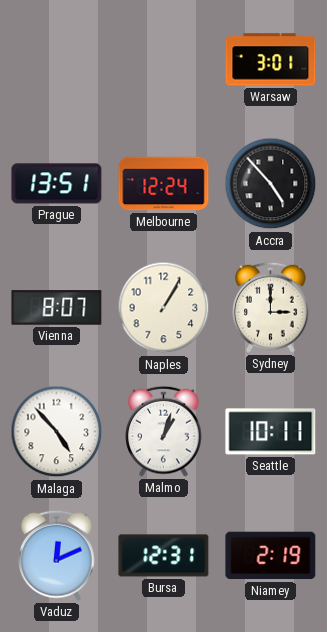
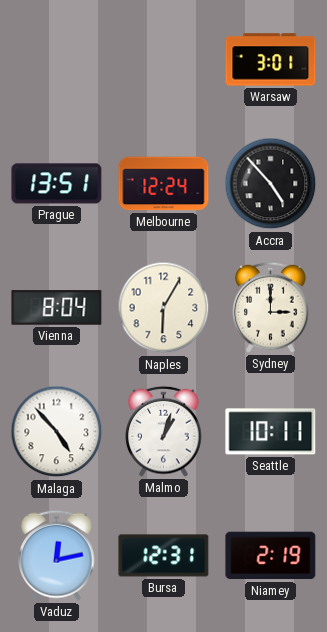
Vienna: 8:07 -> 8:04
Naples: 1:05 -> 6:05
Vaduz: 12:11 -> 12:13
